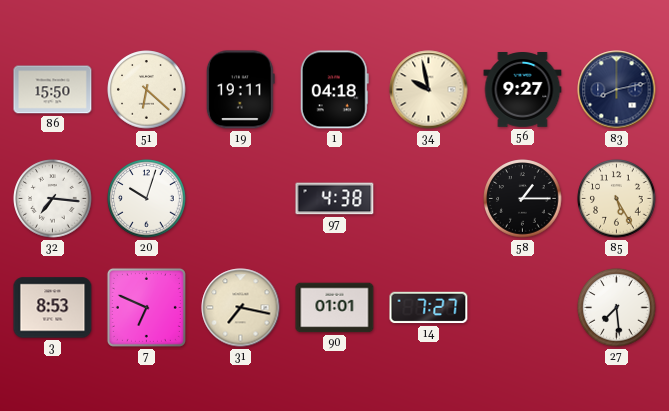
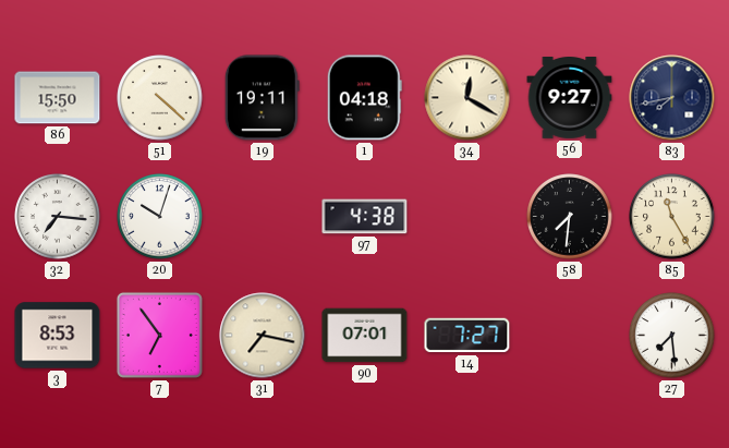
51: 6:22 -> 4:22
34: 9:58 -> 12:20
83: 8:13 -> 7:43
58: 1:15 -> 7:31
85: 5:25 -> 11:25
7: 6:49 -> 6:54
90: 01:01 -> 07:01
